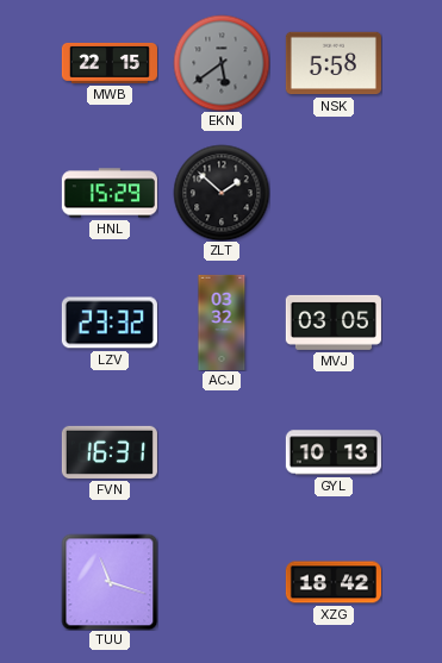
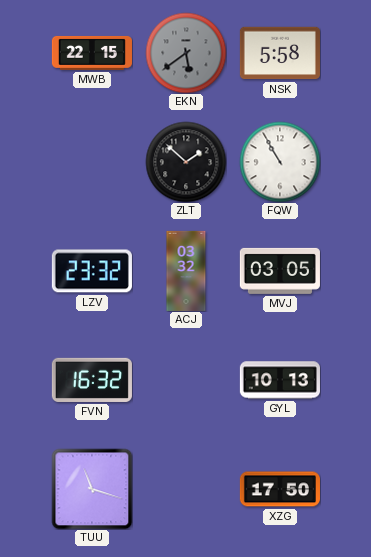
HNL: 15:29 -> none
FQW: none -> 10:55
FVN: 16:31 -> 16:32
XZG: 18:42 -> 17:50
